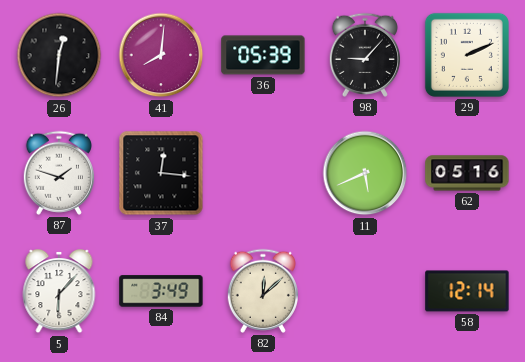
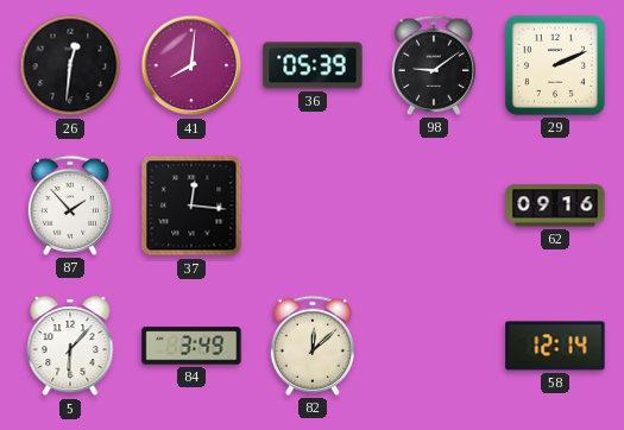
98: 9:07 -> 9:09
87: 1:48 -> 1:53
11: 5:41 -> none
62: 05:16 -> 09:16
